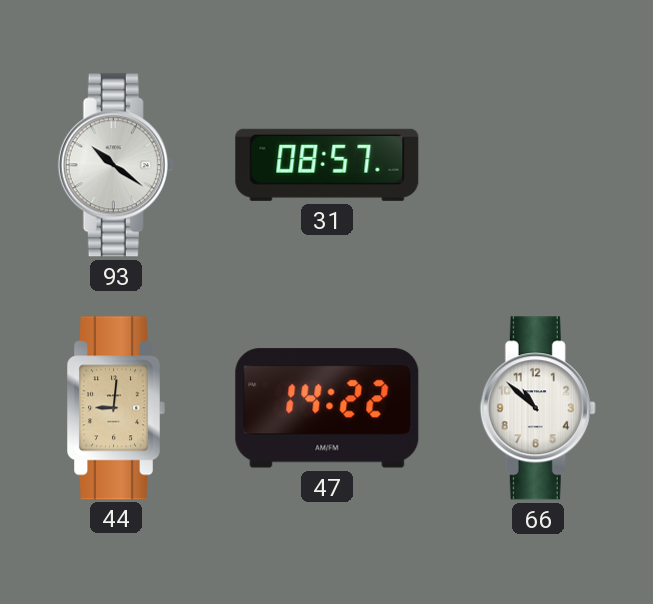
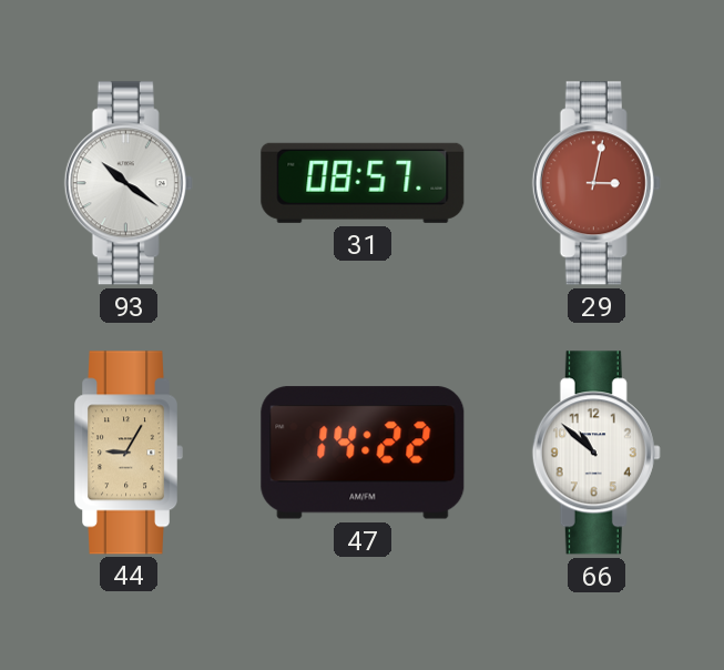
29: none -> 3:02
44: 9:01 -> 9:05
